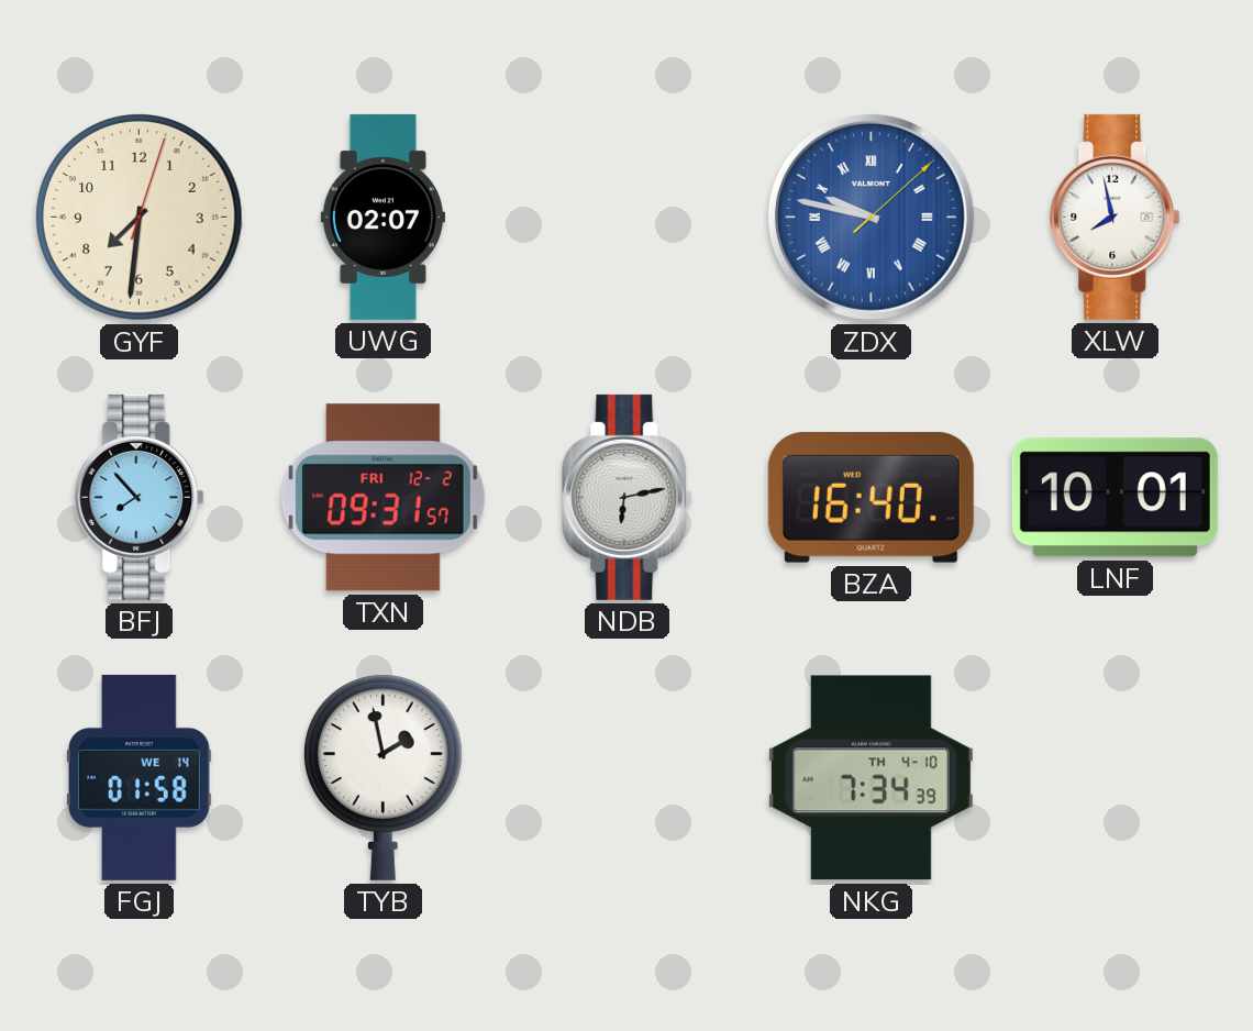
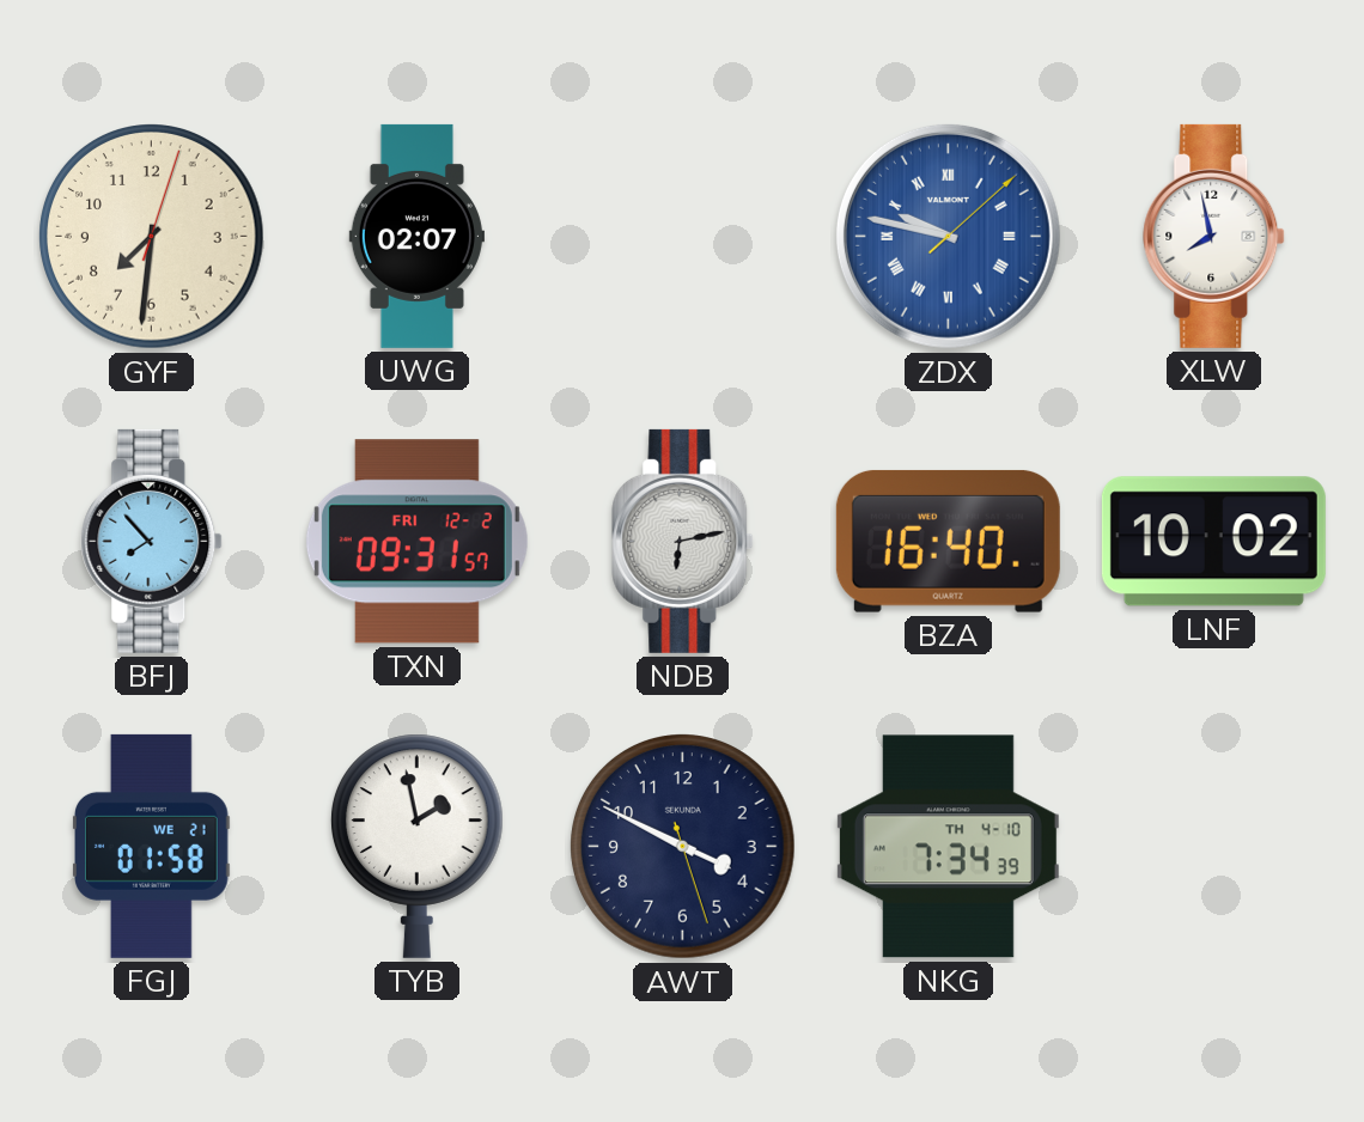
LNF: 10:01 -> 10:02
FGJ date: WE 14 -> WE 21
AWT: none -> 3:49
